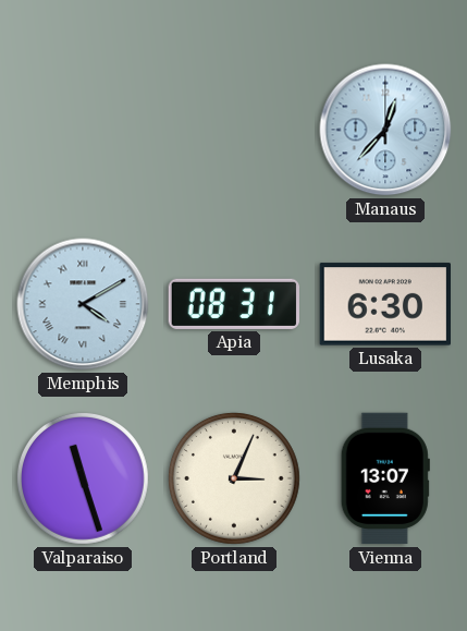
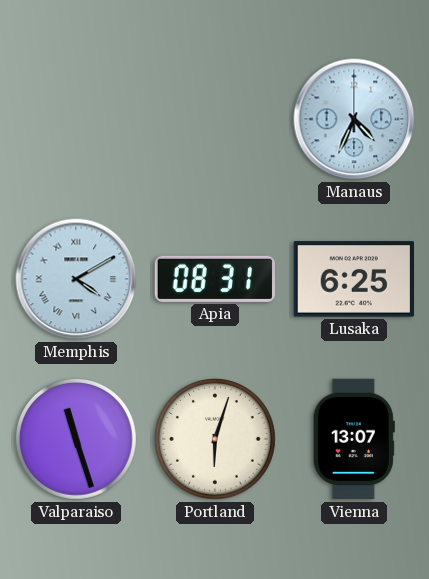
Manaus: 12:37 -> 4:34
Lusaka: 6:30 -> 6:25
Portland: 3:04 -> 6:03
